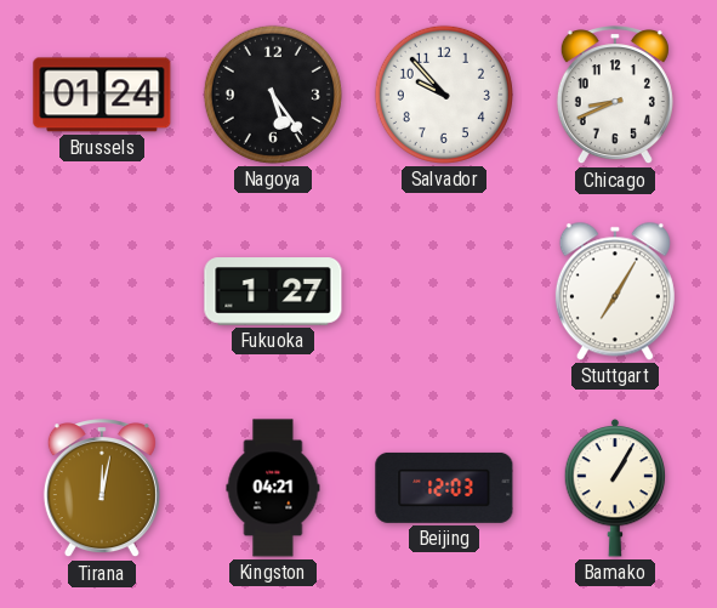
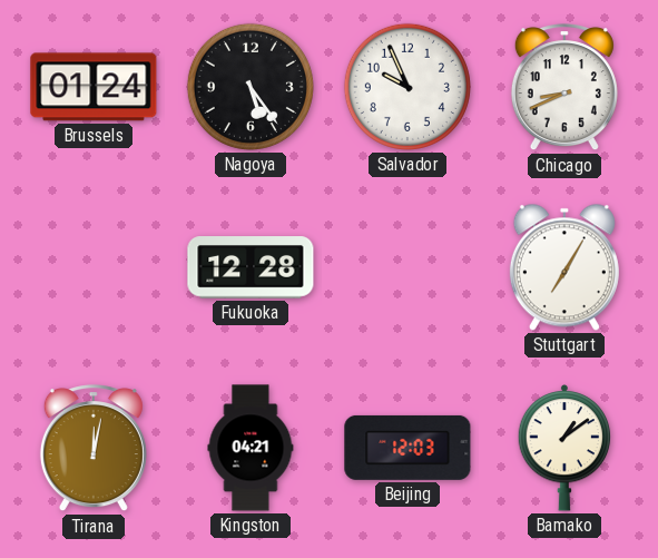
Salvador: 9:53 -> 9:56
Fukuoka: 1:27 -> 12:28
Bamako: 1:05 -> 1:09
